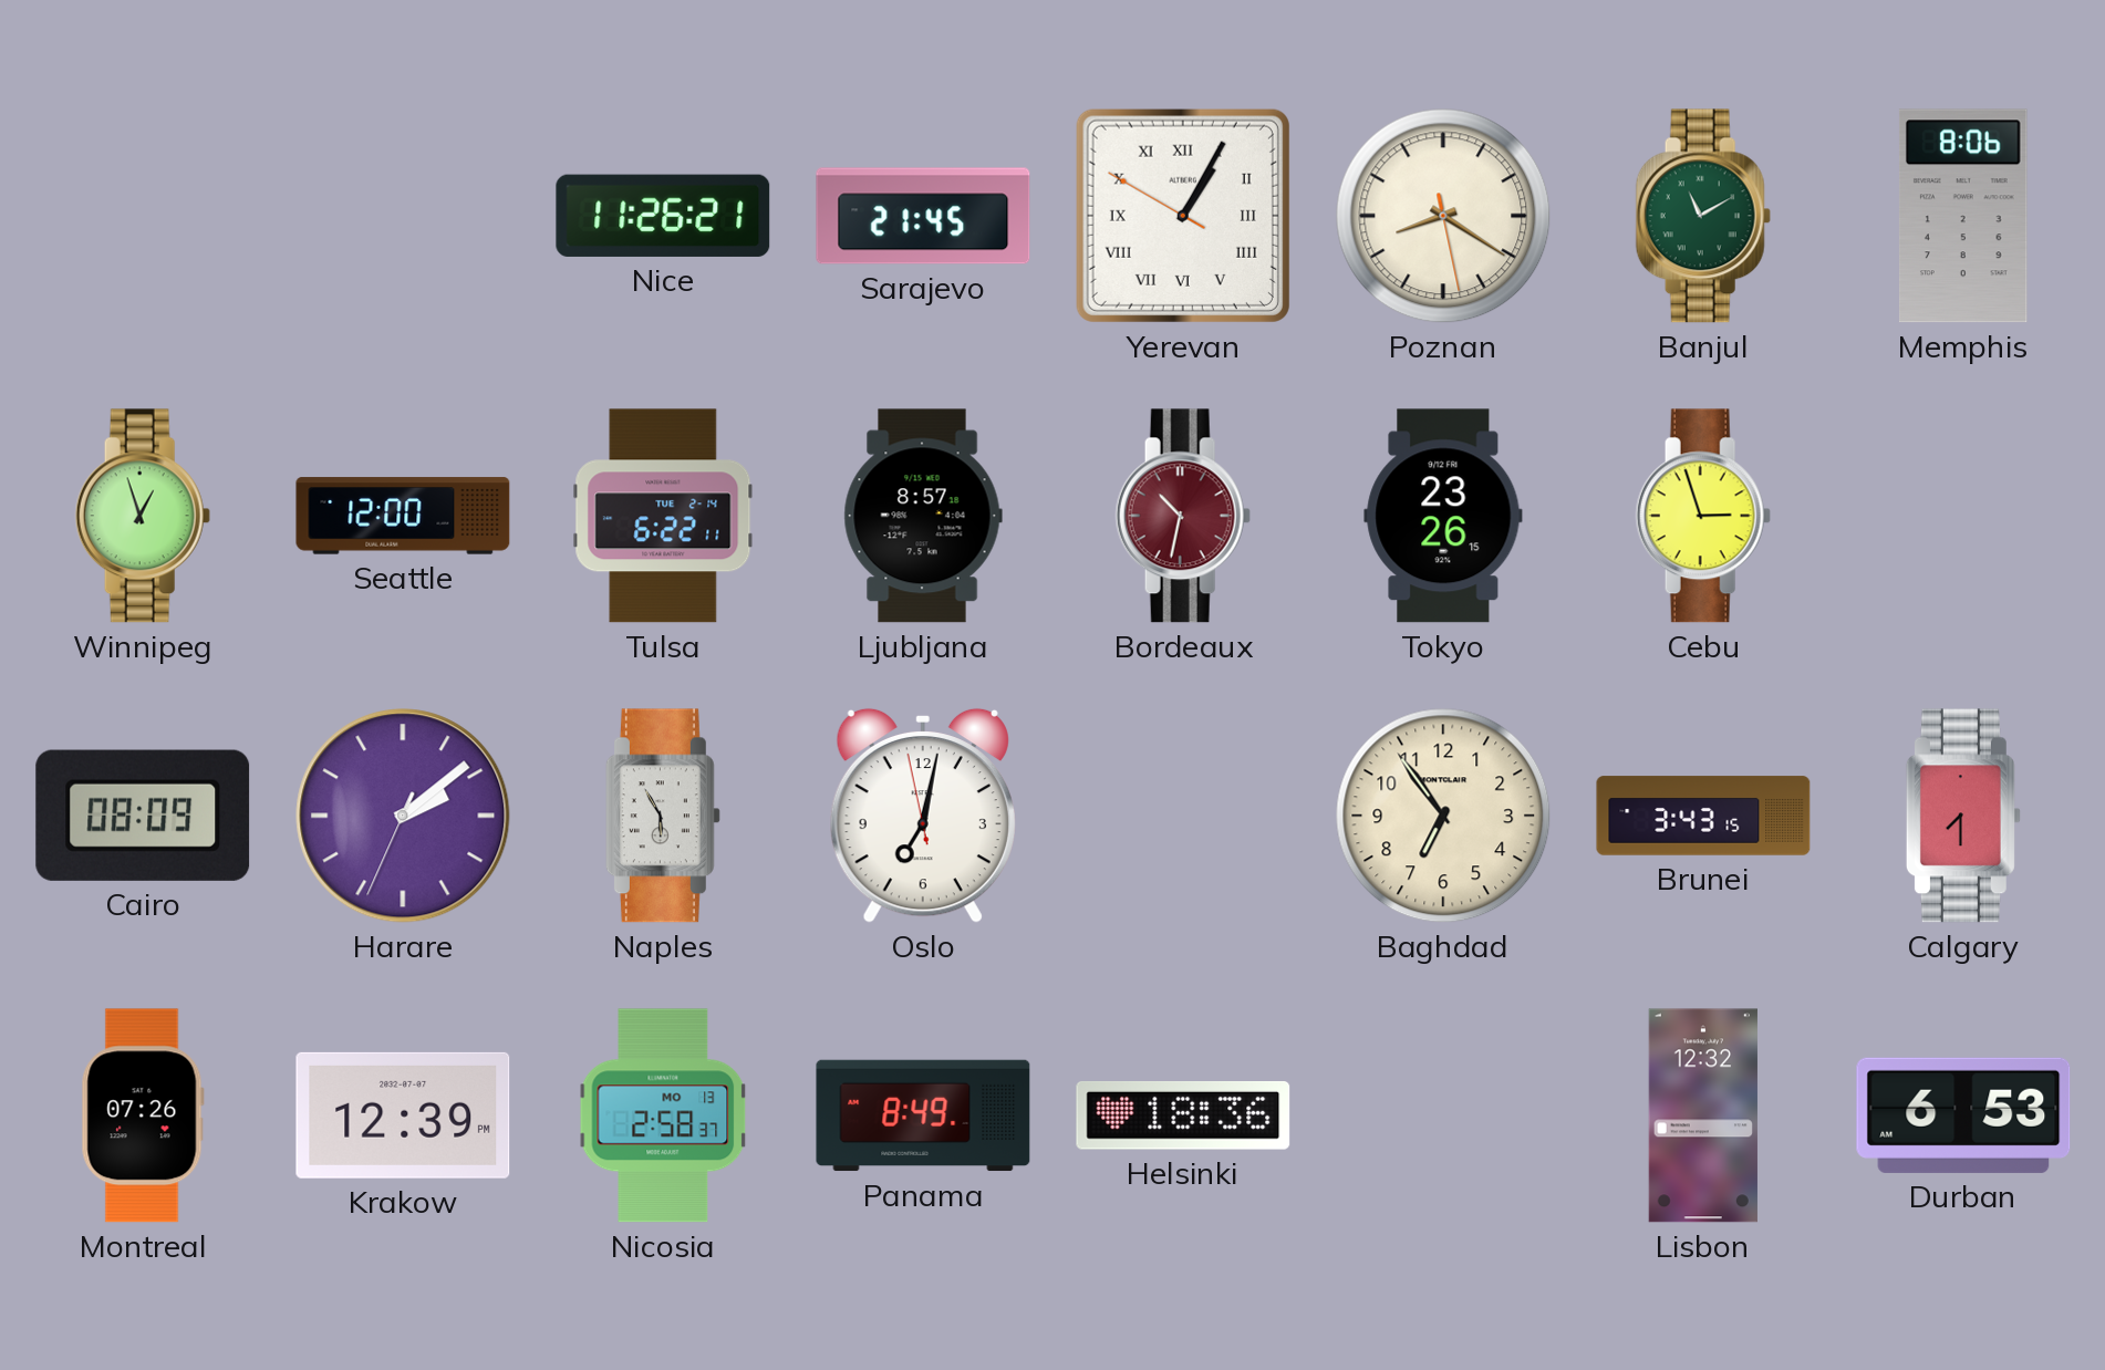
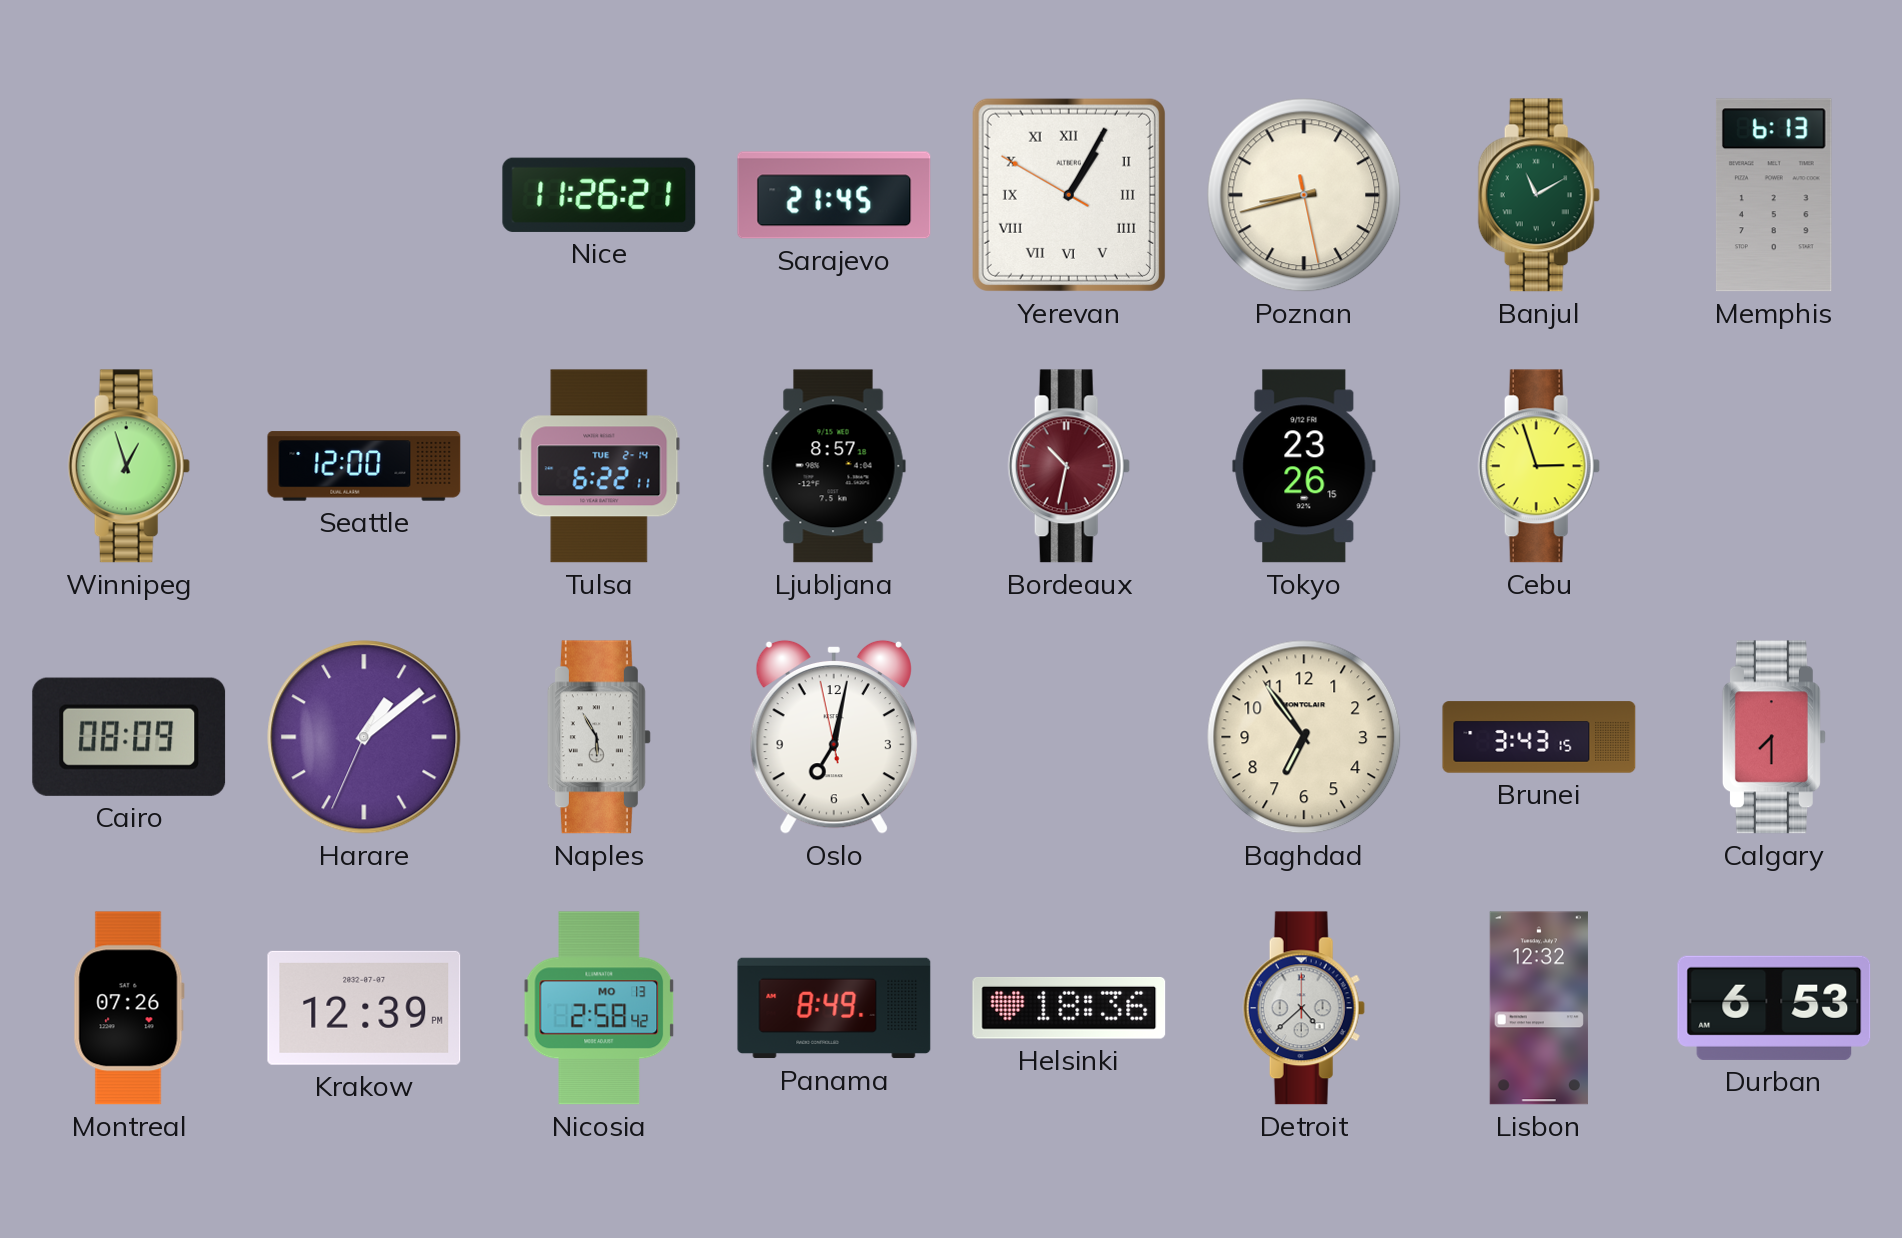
Poznan: 8:20 -> 8:42
Memphis: 8:06 -> 6:13
Harare: 2:08 -> 1:08
Nicosia: 2:58:37 -> 2:58:42
Detroit: none -> 4:38
